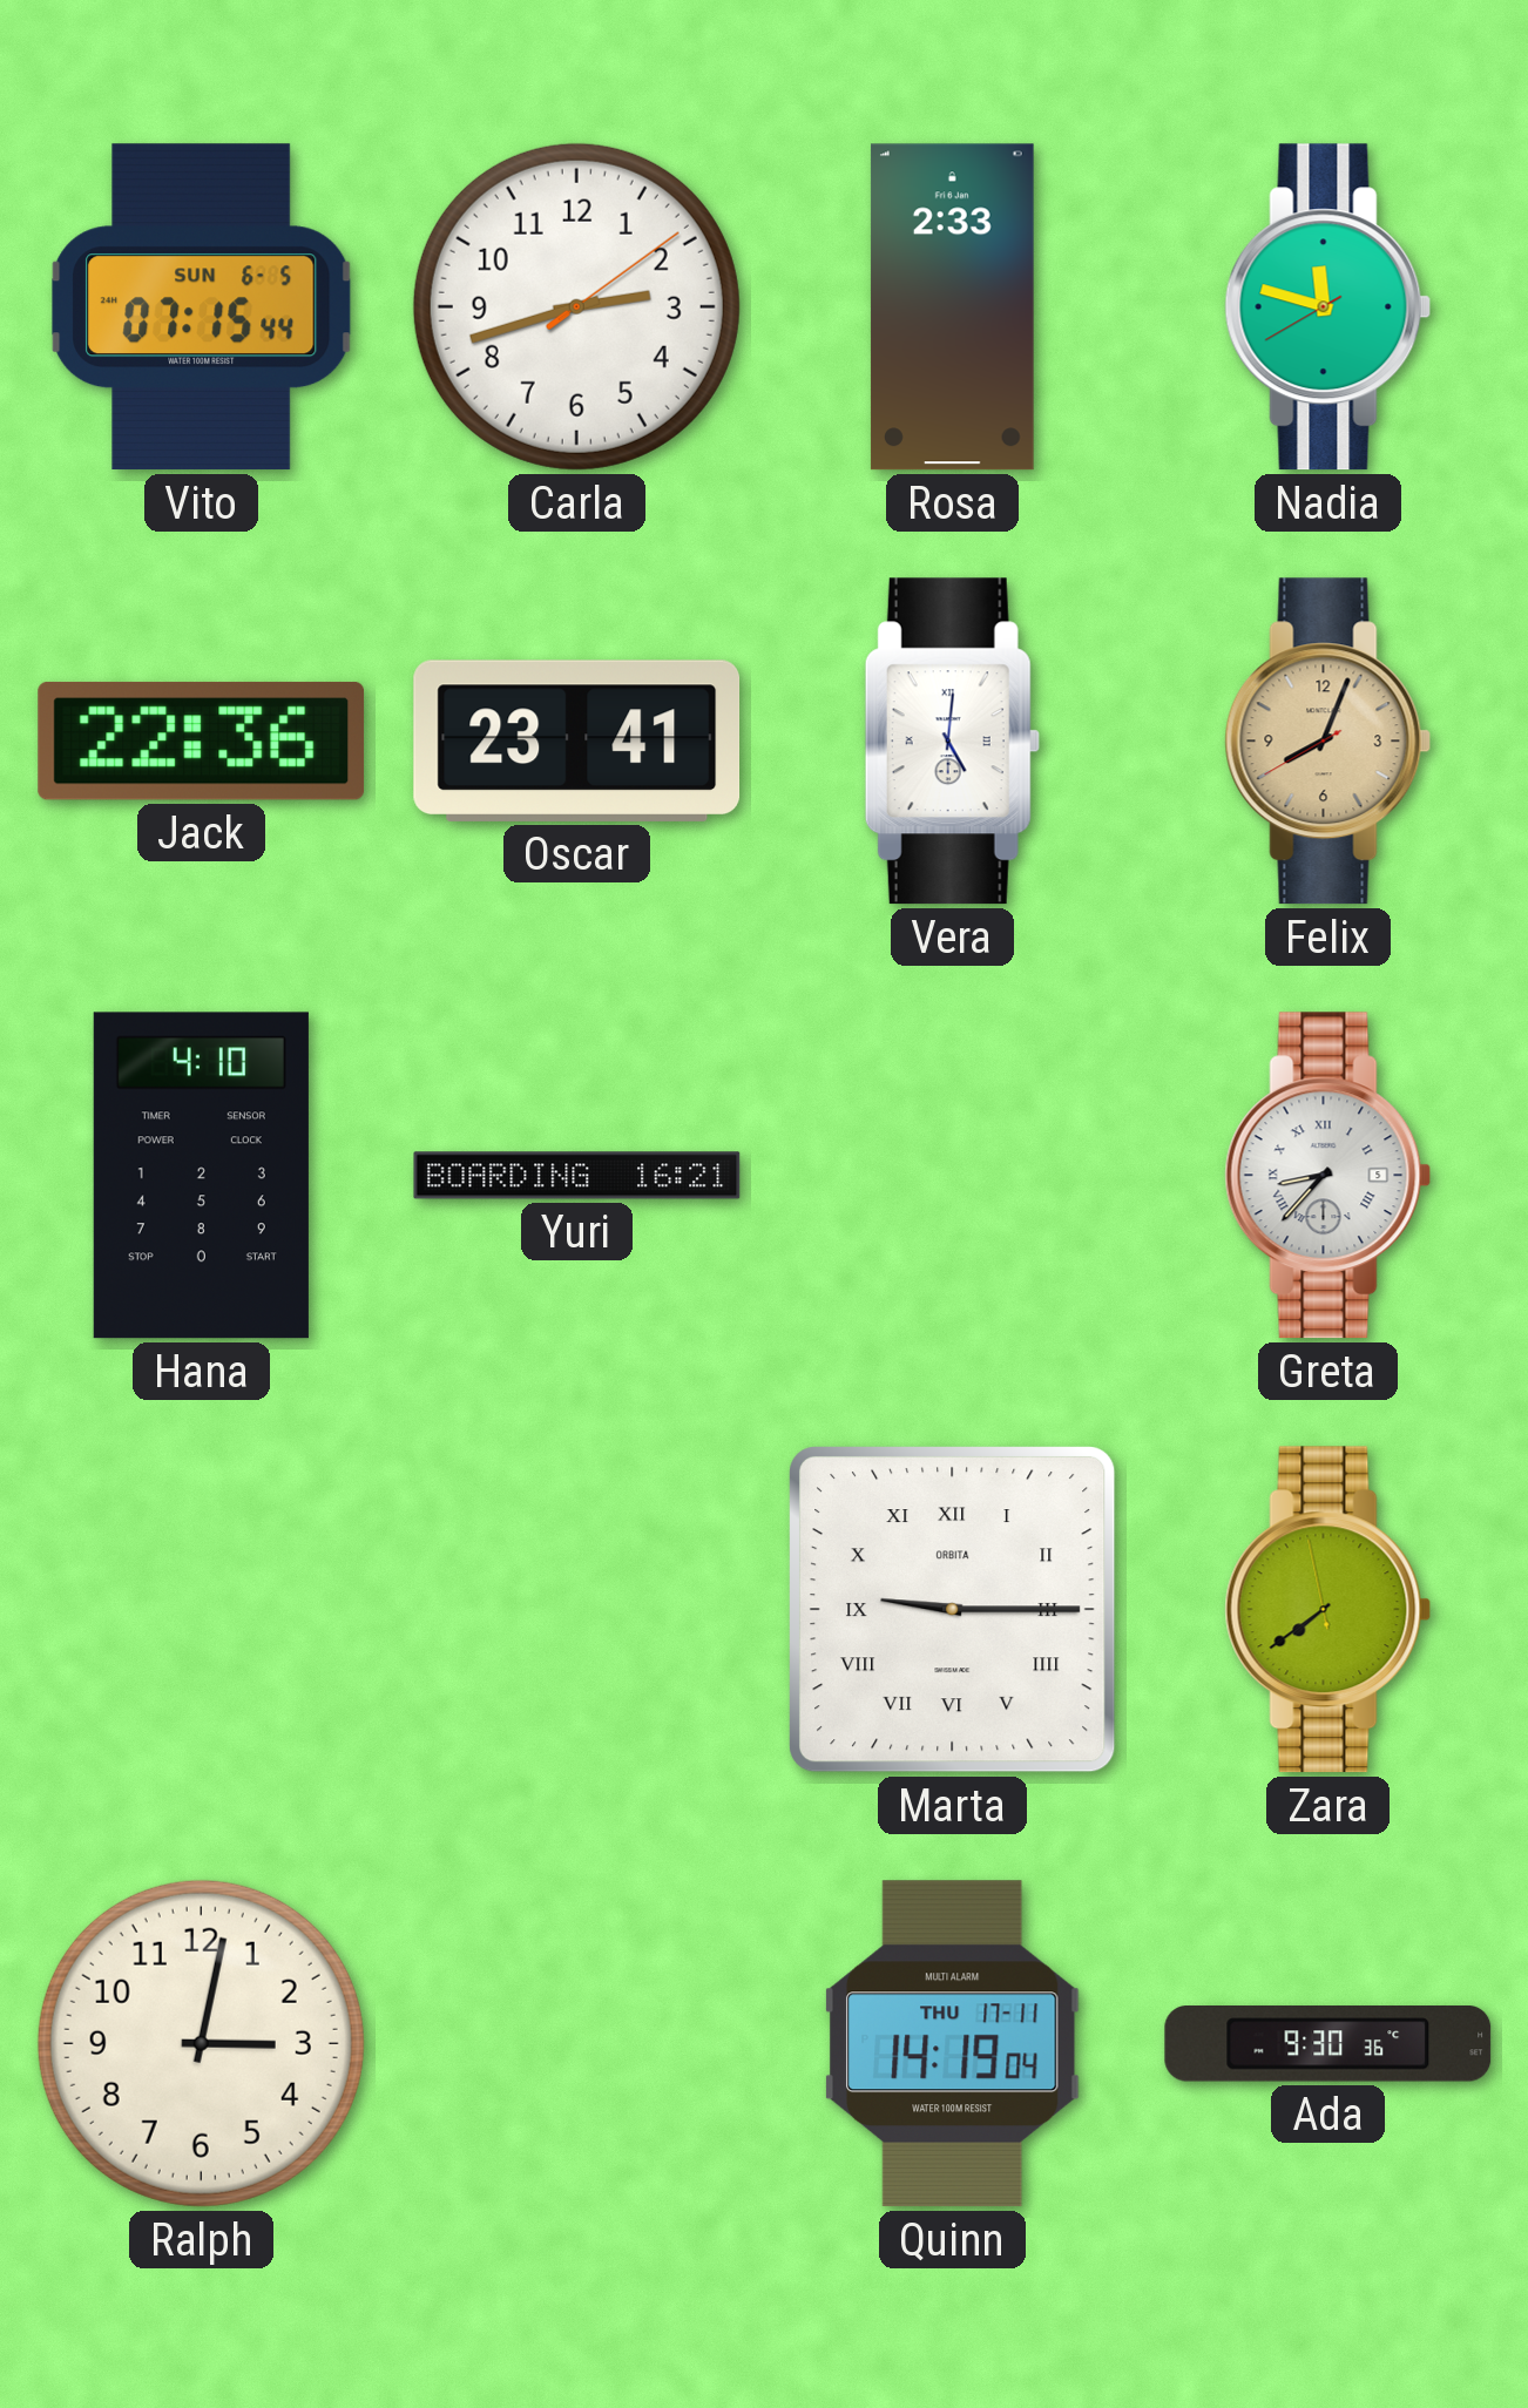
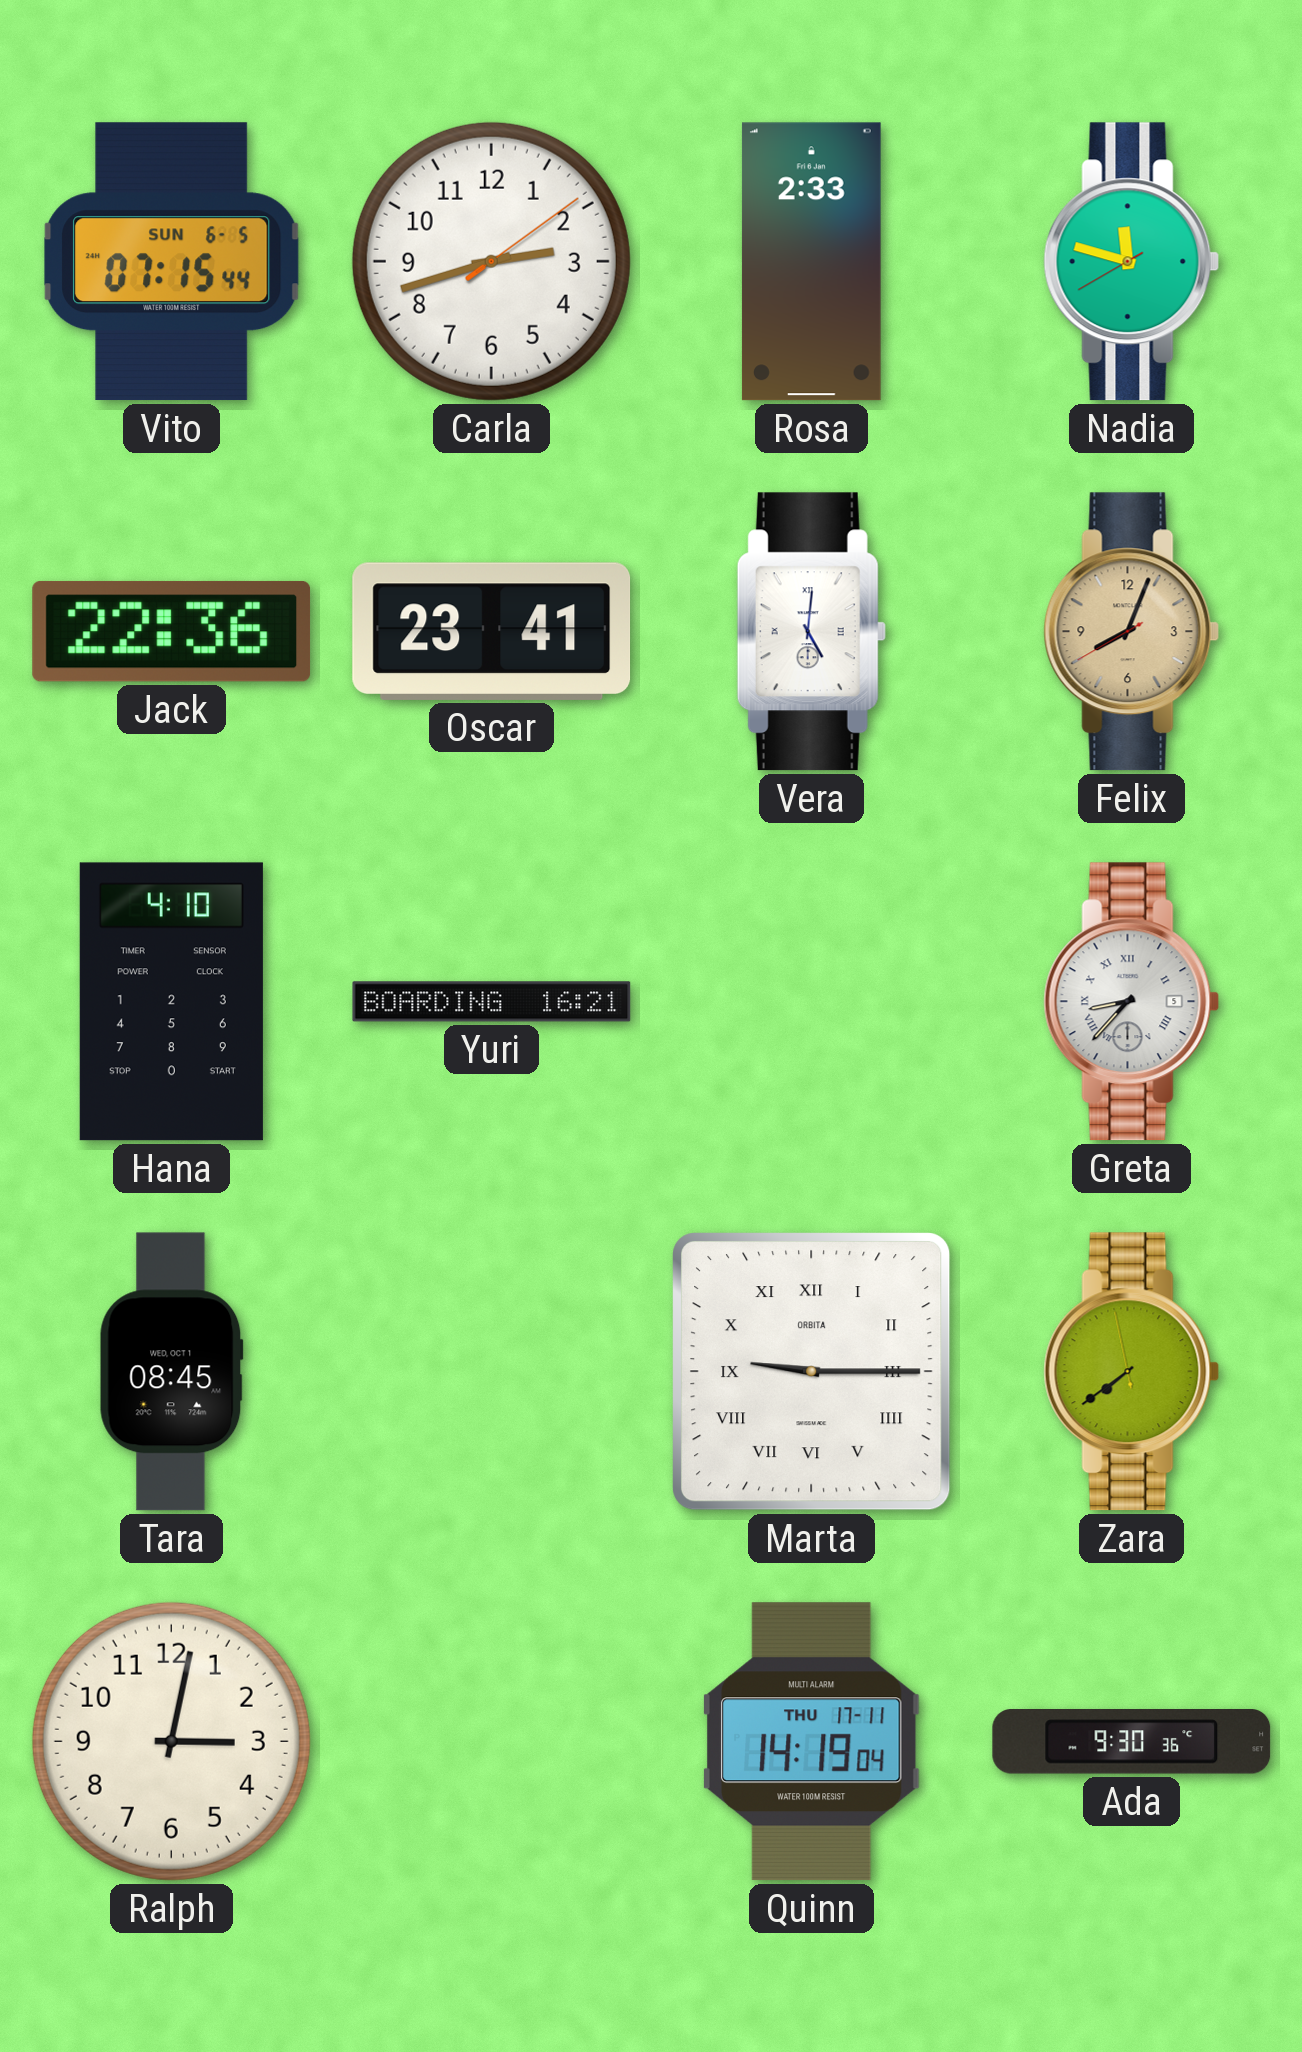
Tara: none -> 08:45
